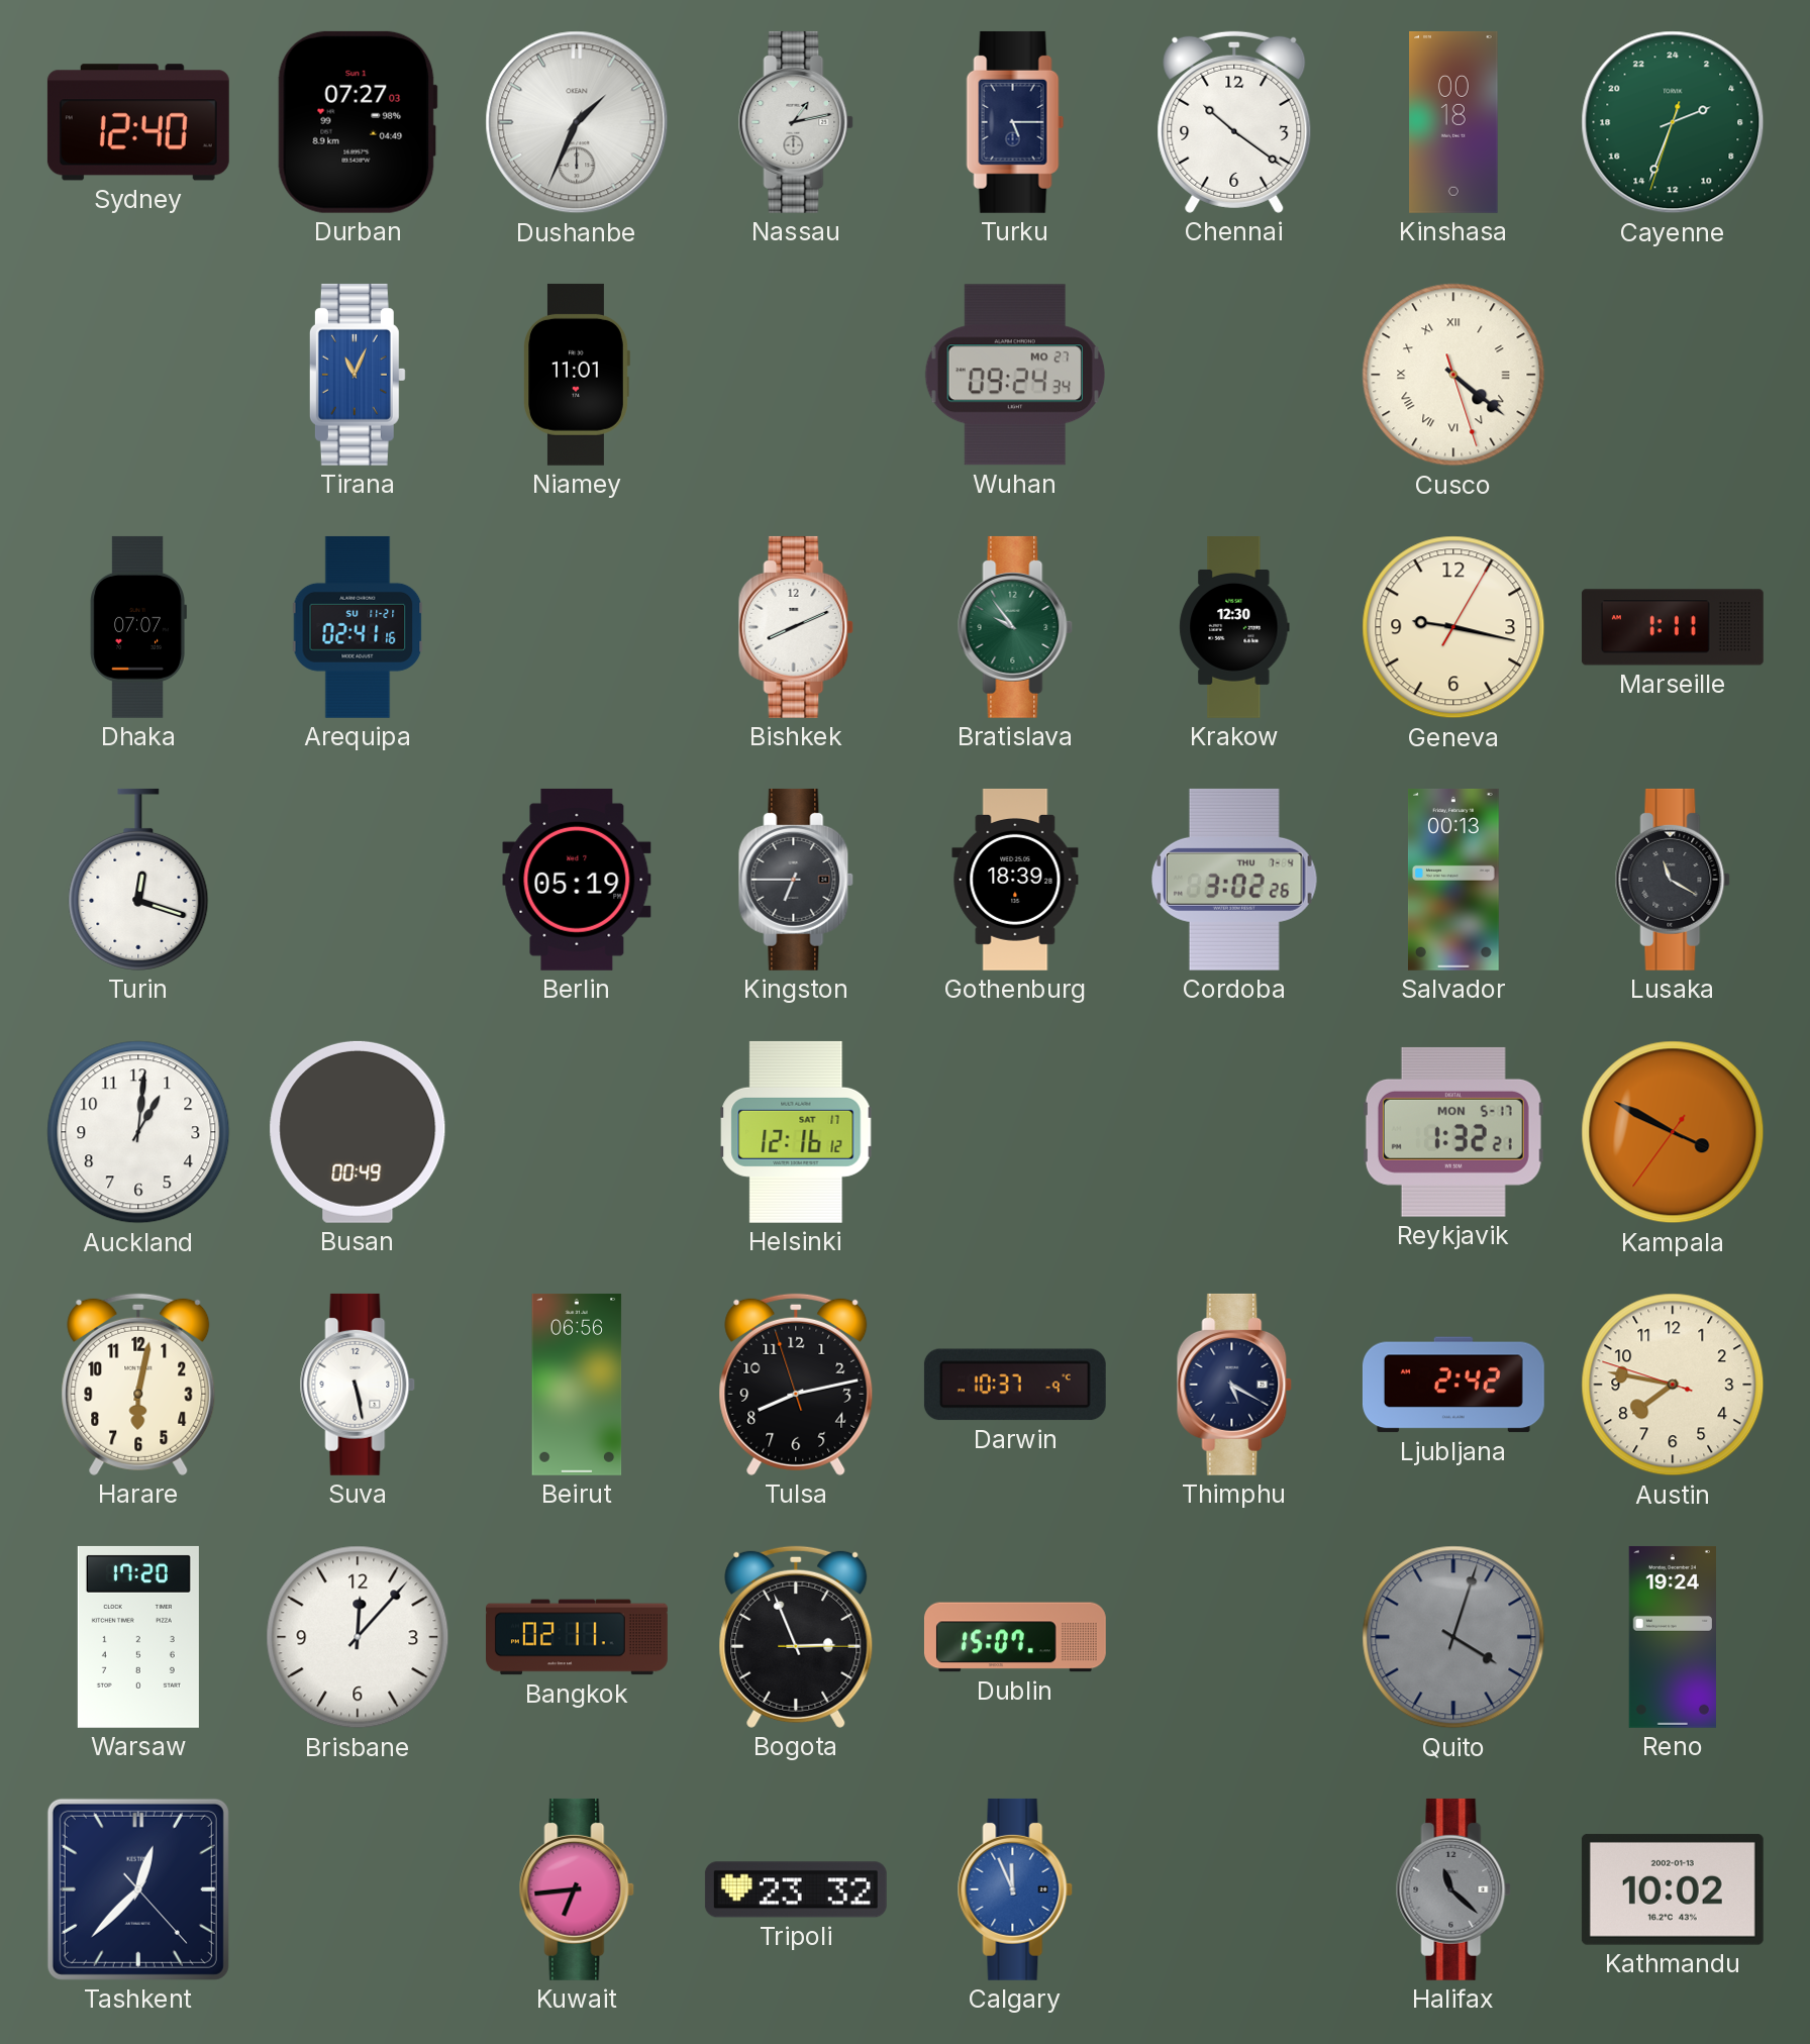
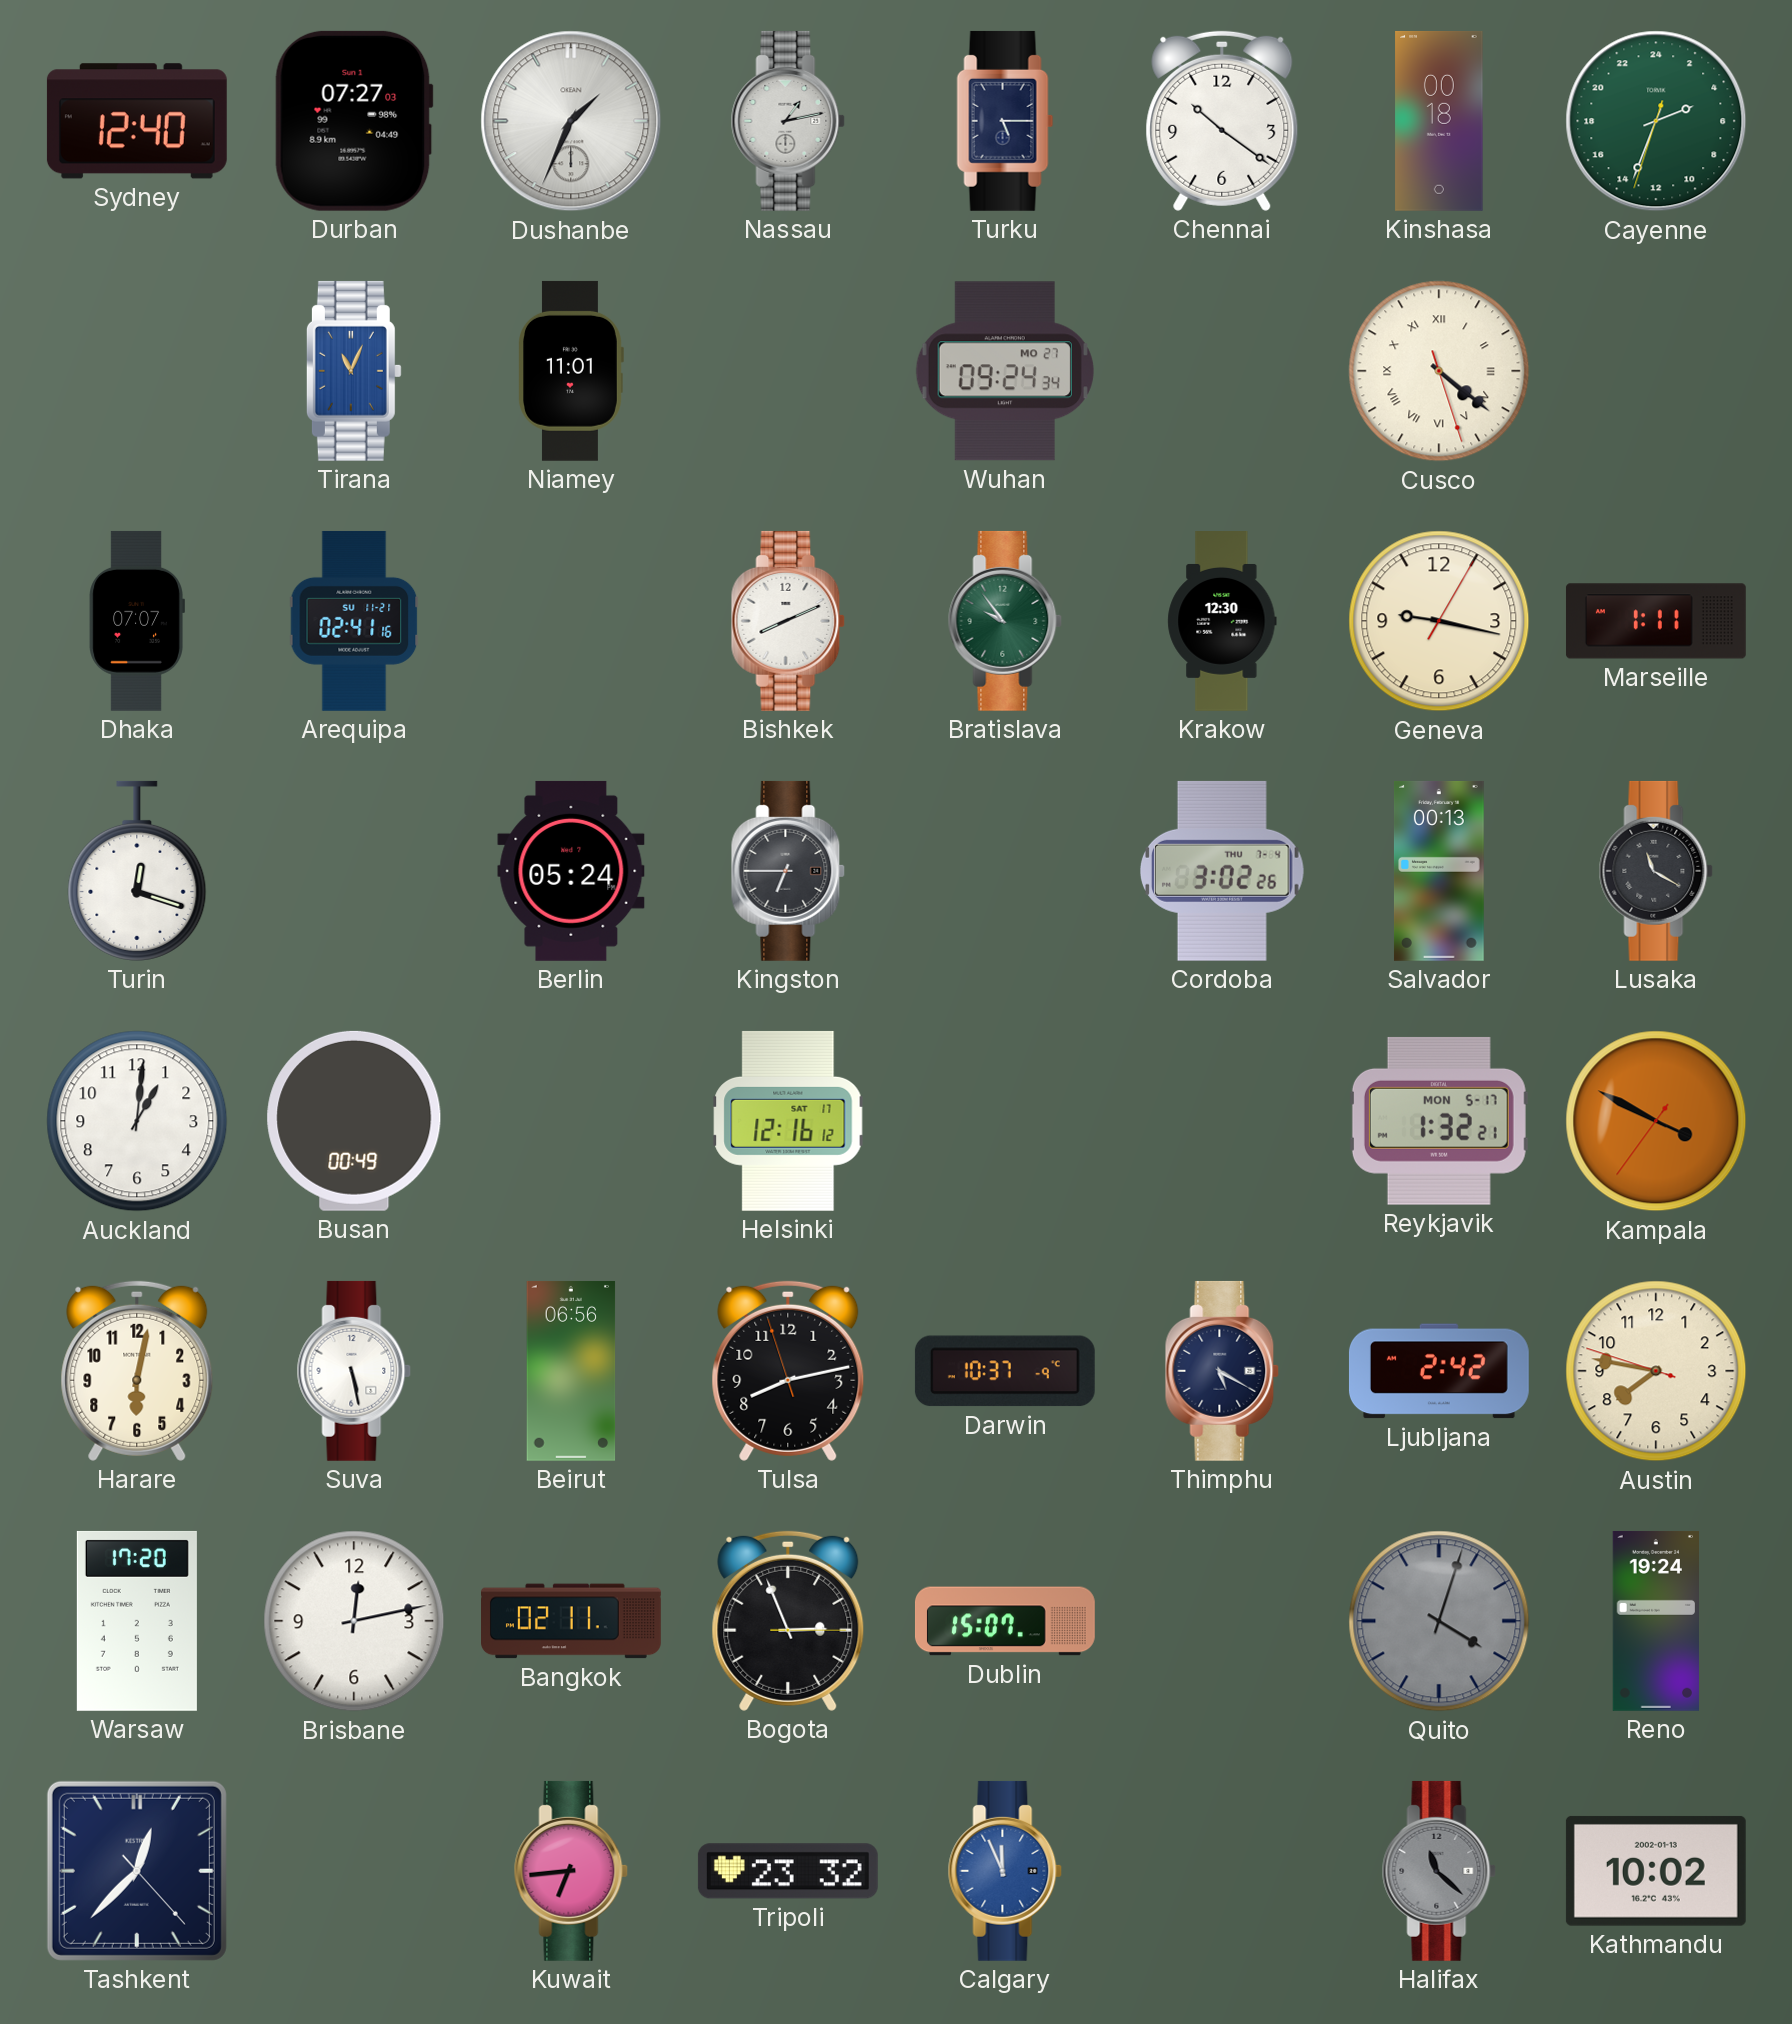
Berlin: 05:19 -> 05:24
Gothenburg: 18:39 -> none
Brisbane: 12:07 -> 12:13
